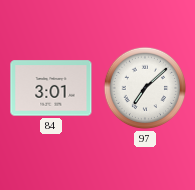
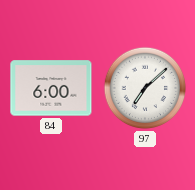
84: 3:01 -> 6:00
